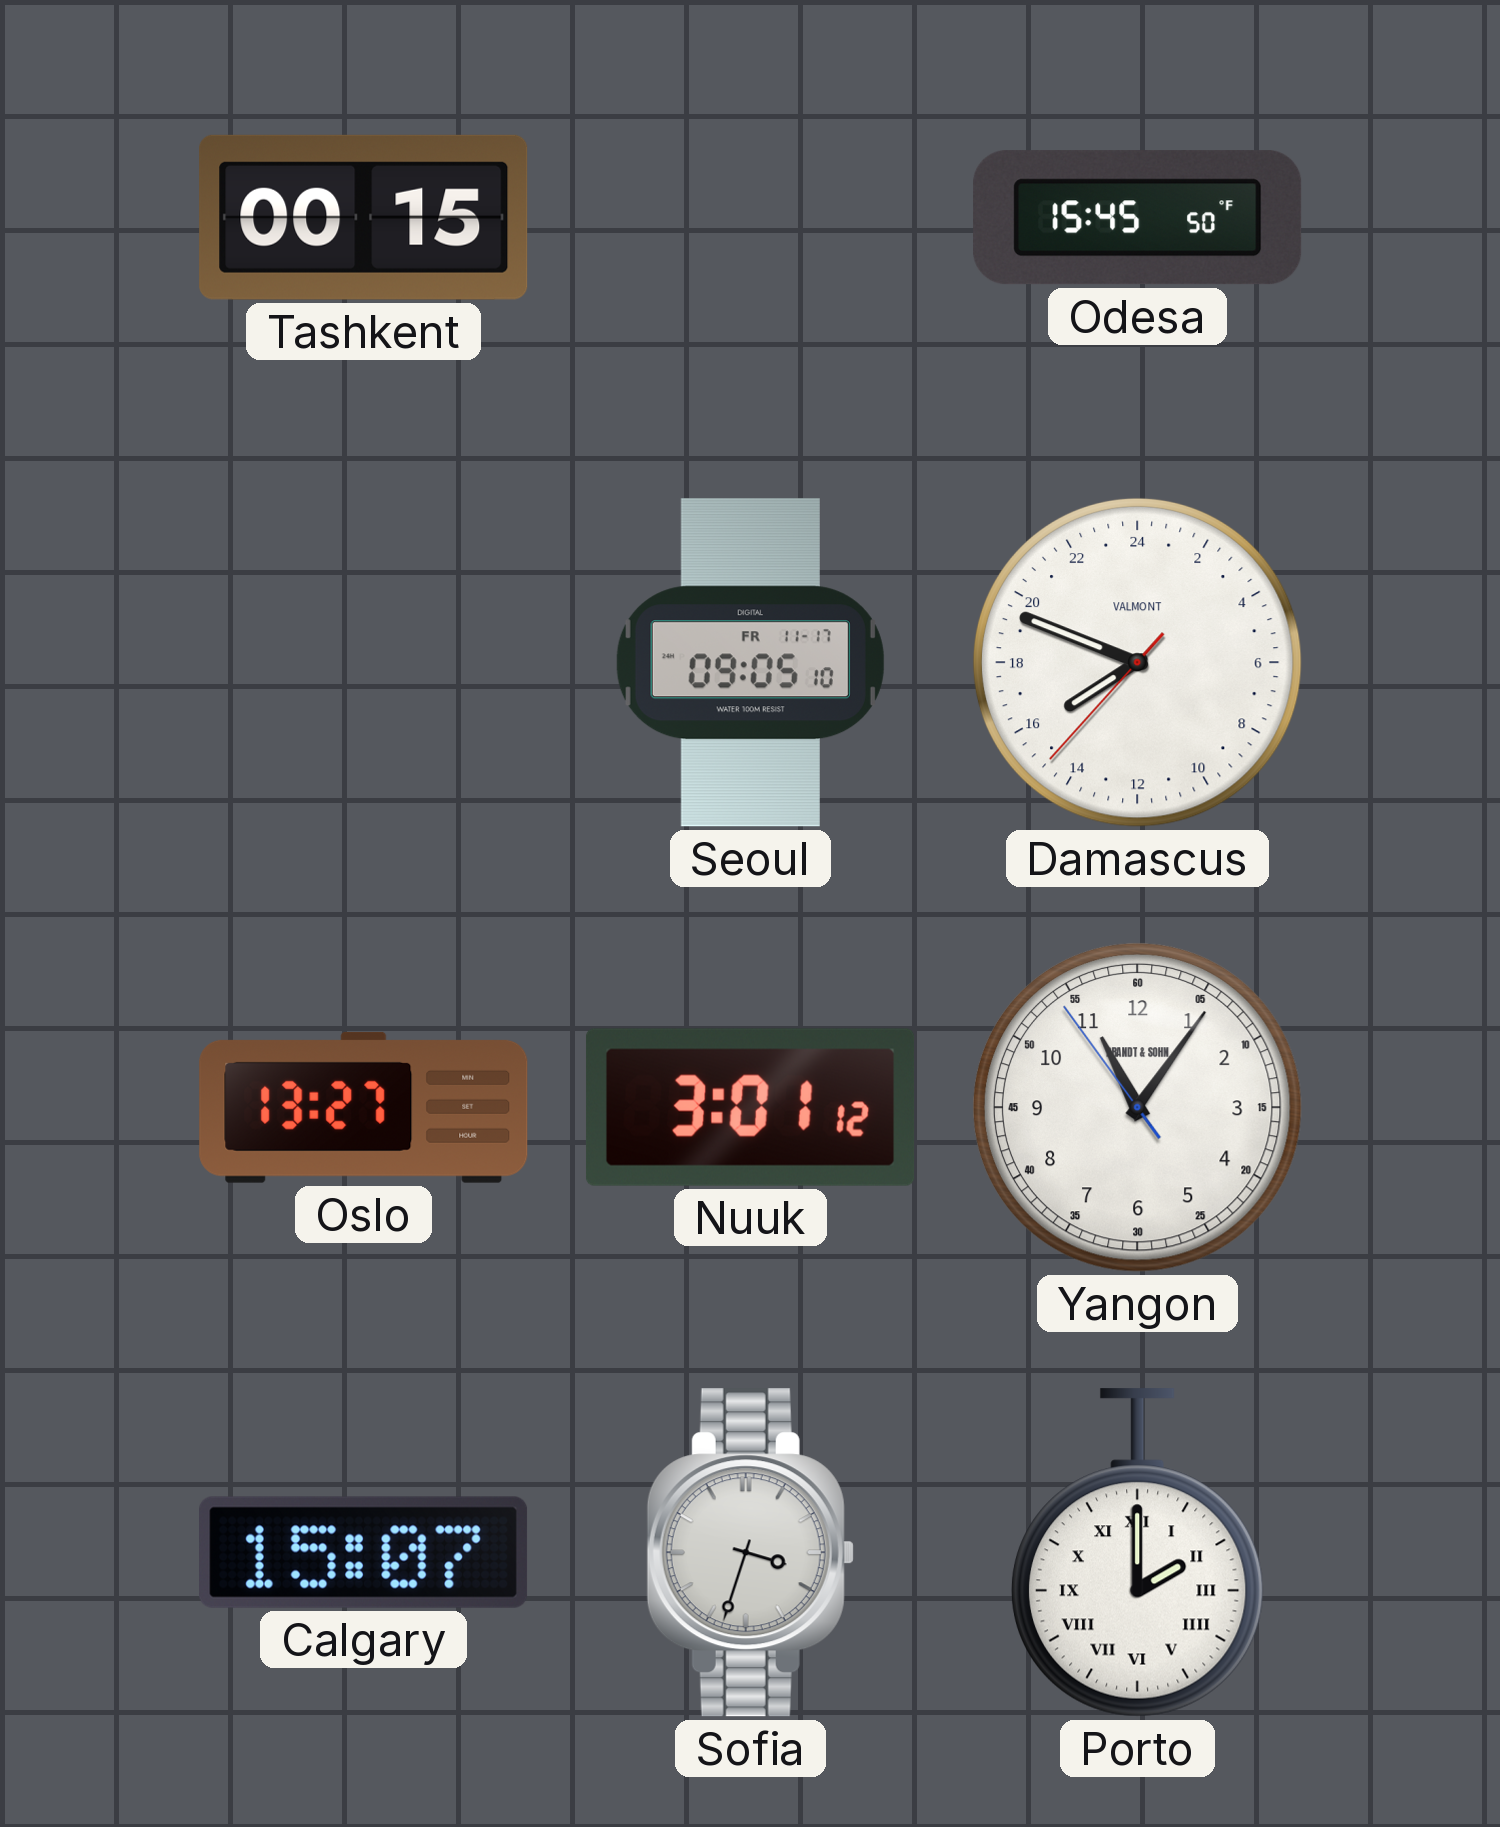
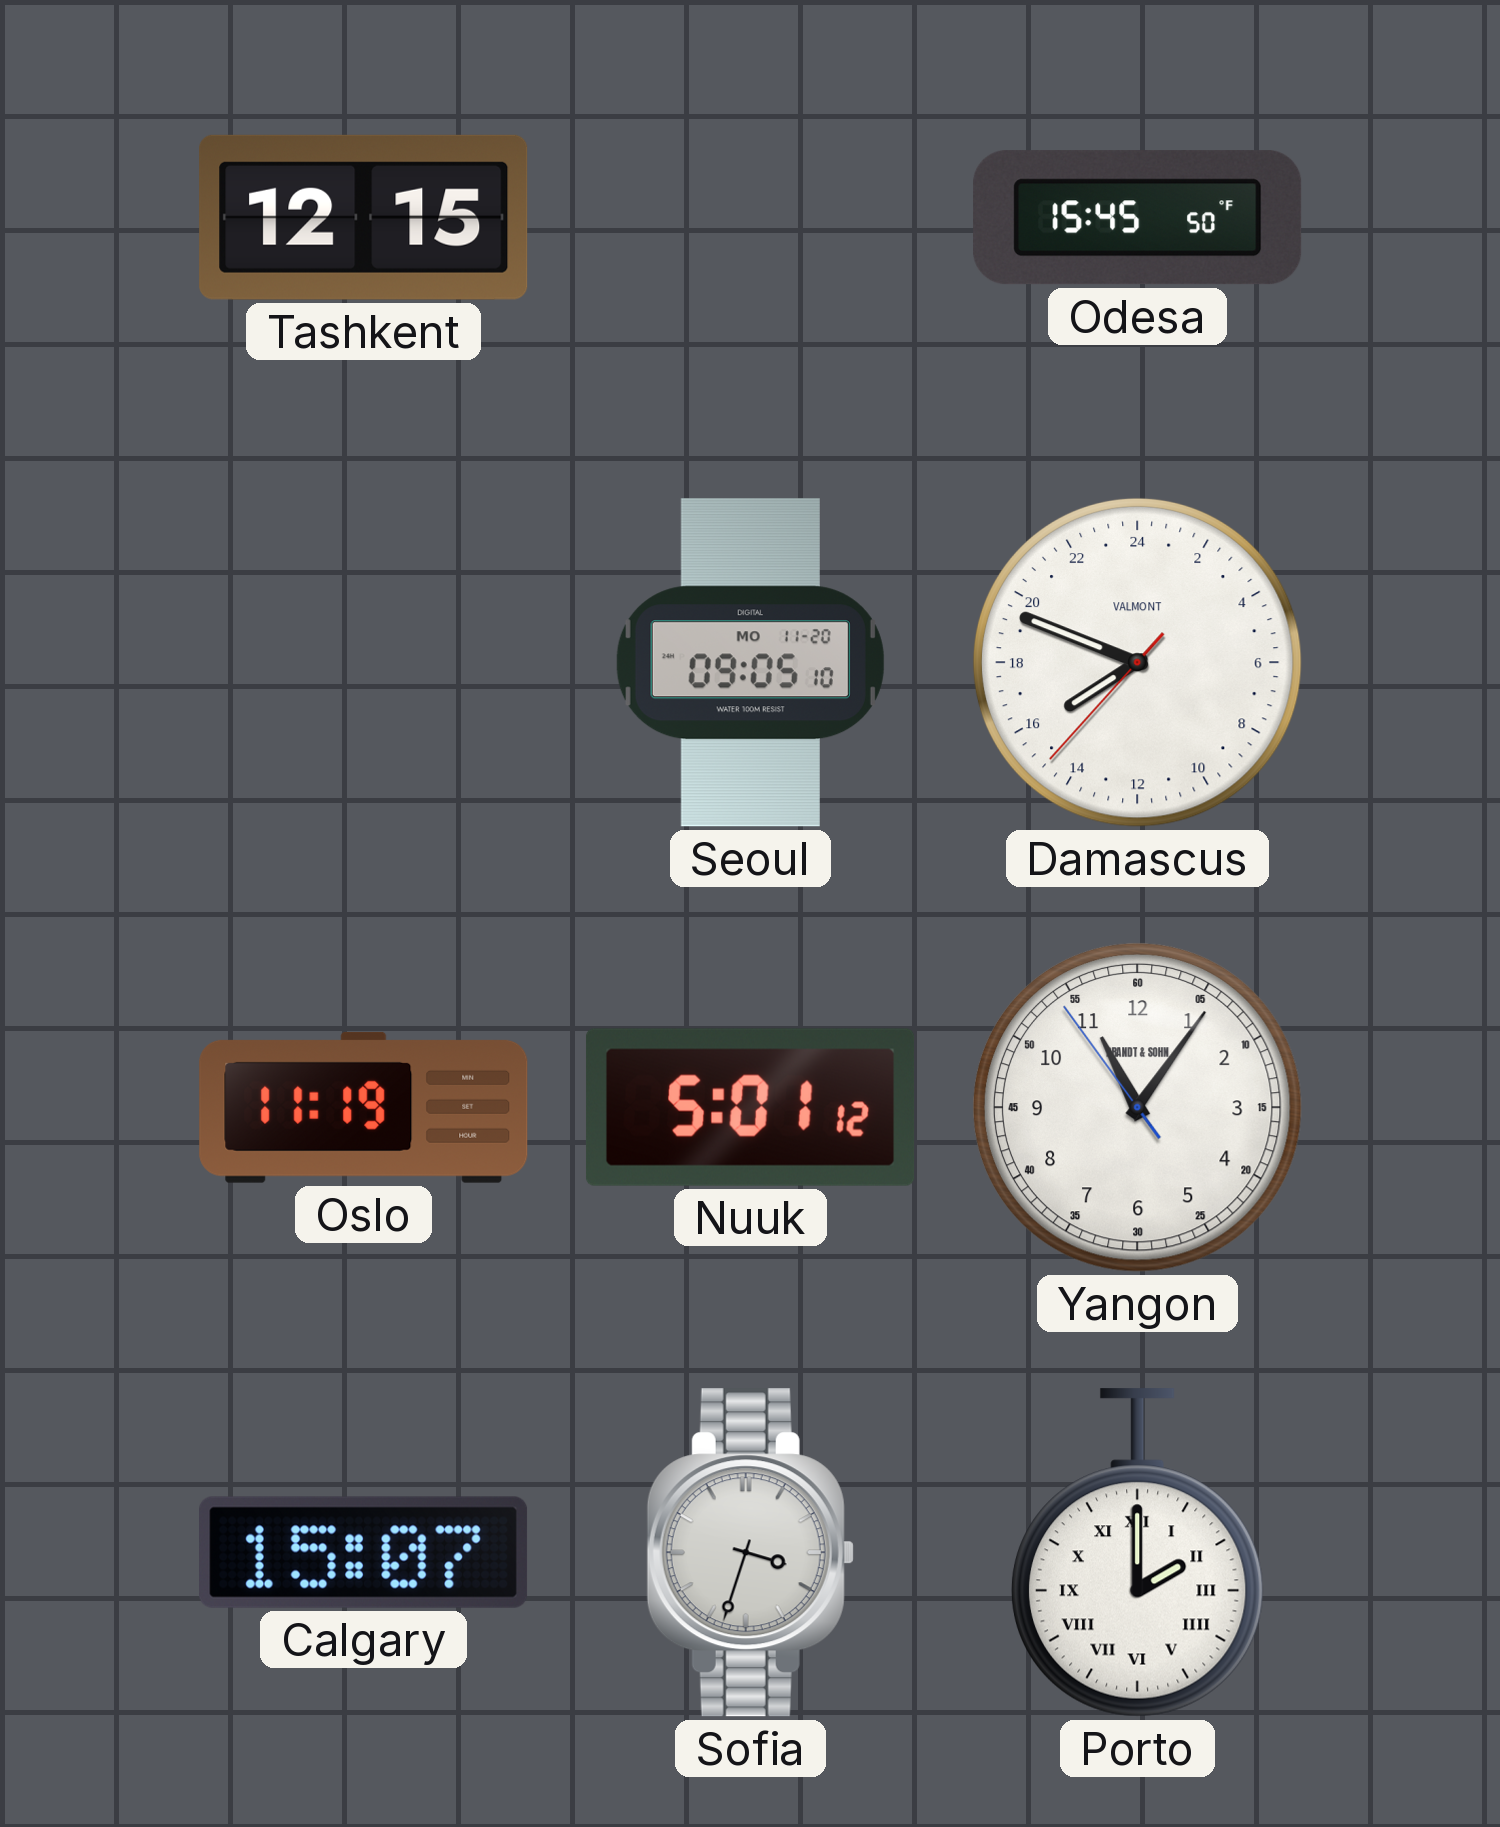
Tashkent: 00:15 -> 12:15
Seoul date: FR 11-17 -> MO 11-20
Oslo: 13:27 -> 11:19
Nuuk: 3:01 -> 5:01
